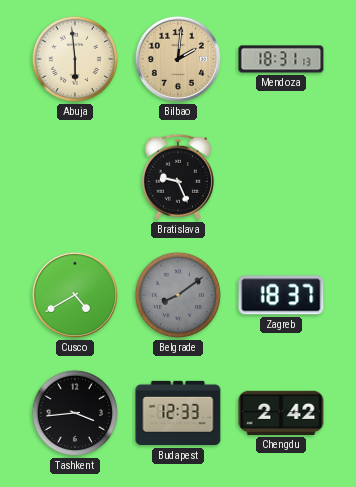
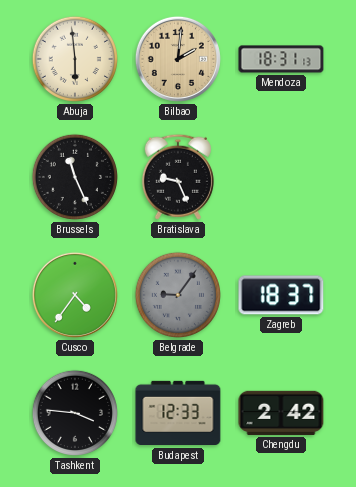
Brussels: none -> 11:26
Cusco: 4:40 -> 4:36
Belgrade: 8:09 -> 9:06
Tashkent: 3:44 -> 3:46
